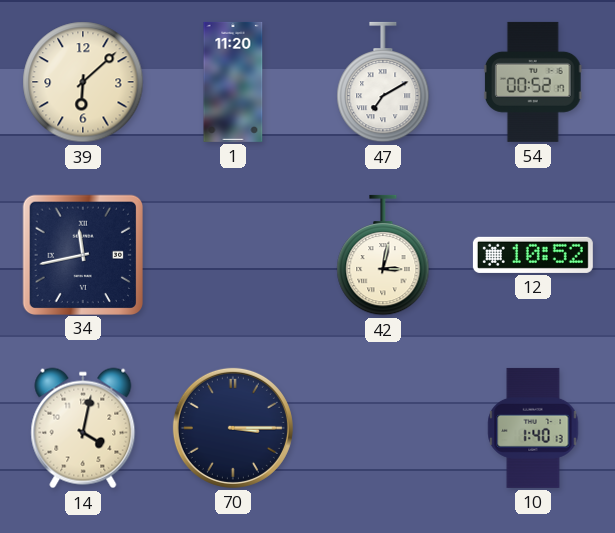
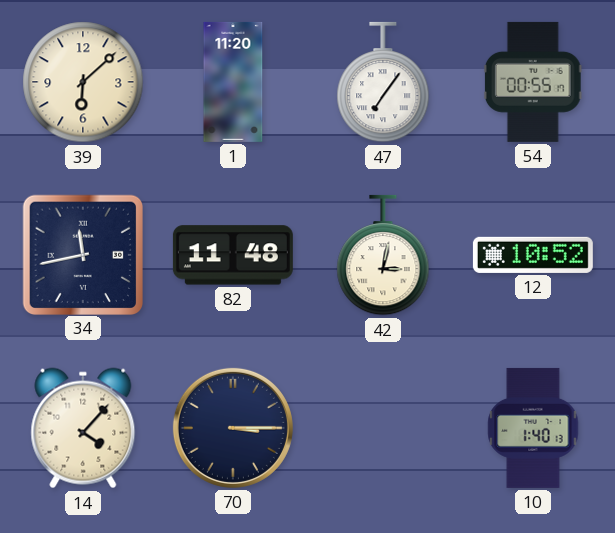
47: 7:10 -> 7:06
54: 00:52 -> 00:55
82: none -> 11:48
14: 4:02 -> 4:07
